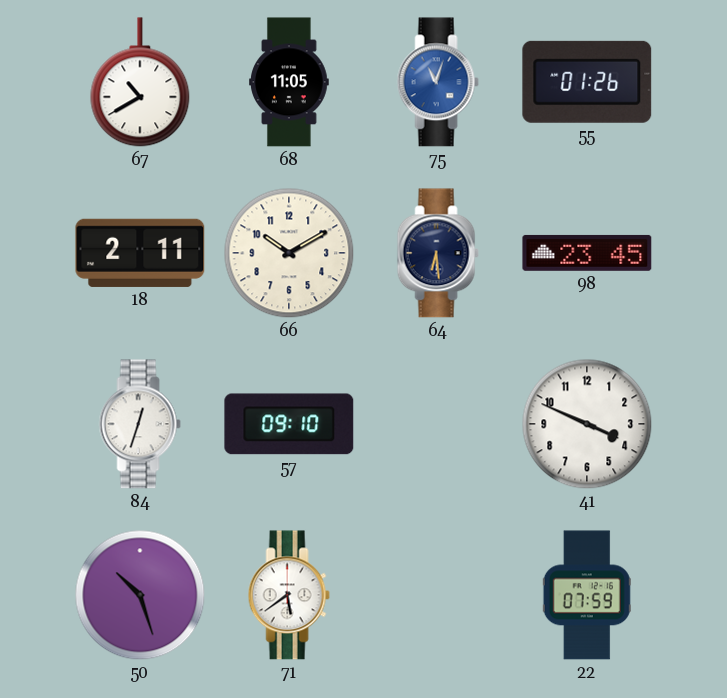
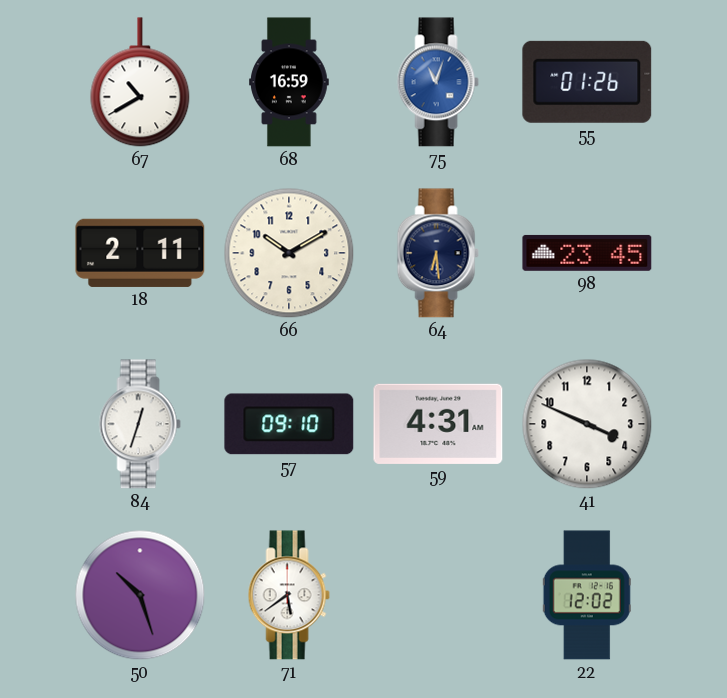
68: 11:05 -> 16:59
59: none -> 4:31
22: 07:59 -> 12:02
